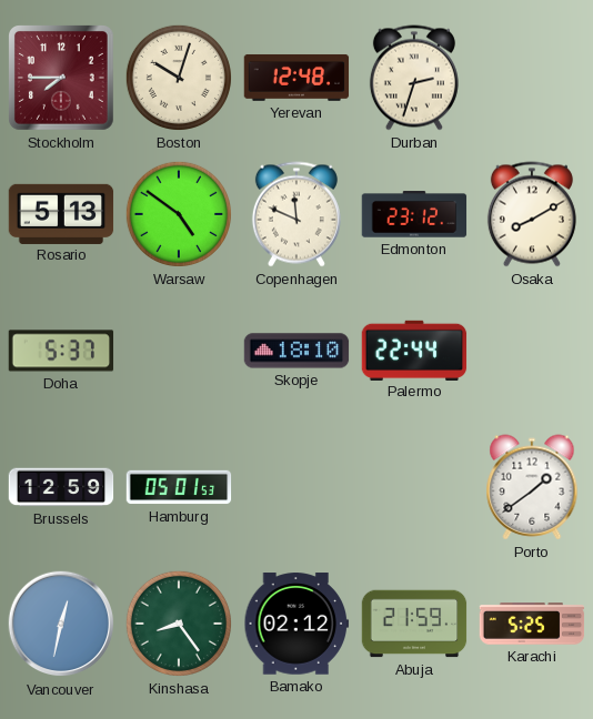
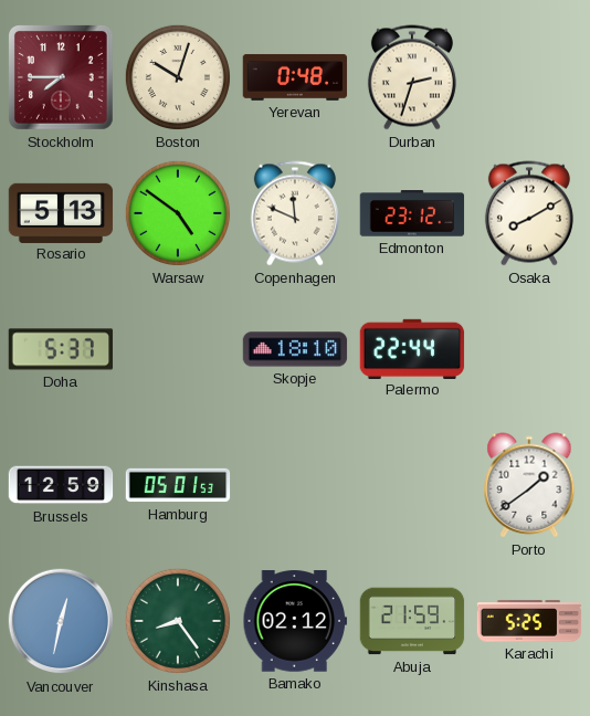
Yerevan: 12:48 -> 0:48
